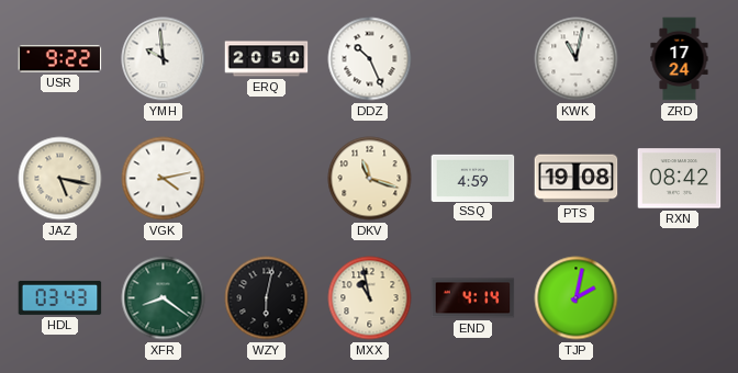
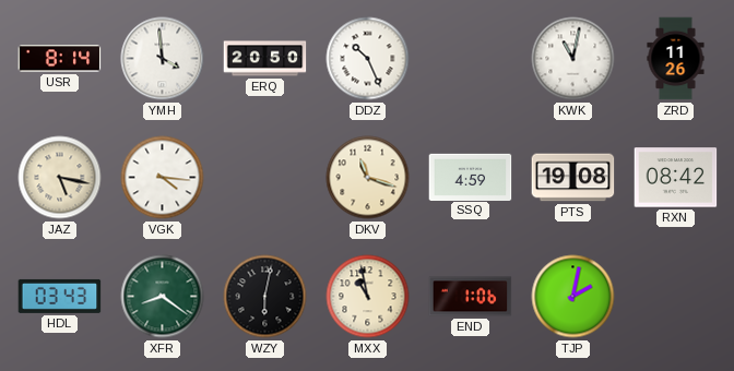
USR: 9:22 -> 8:14
YMH: 9:59 -> 3:59
ZRD: 17:24 -> 11:26
VGK: 4:13 -> 4:16
END: 4:14 -> 1:06
